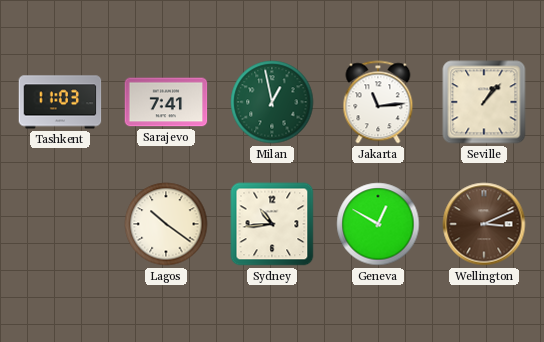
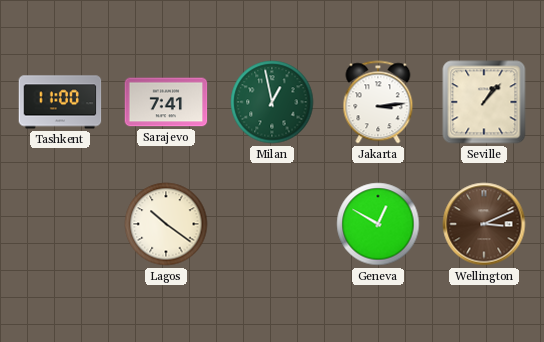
Tashkent: 11:03 -> 11:00
Jakarta: 11:14 -> 3:14
Sydney: 10:44 -> none
